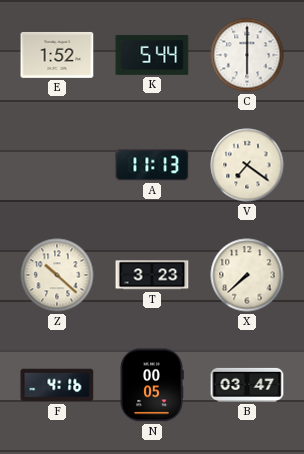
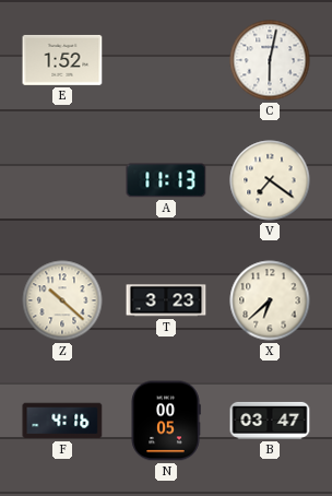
K: 5:44 -> none
C: 6:00 -> 6:02
X: 7:38 -> 6:38
